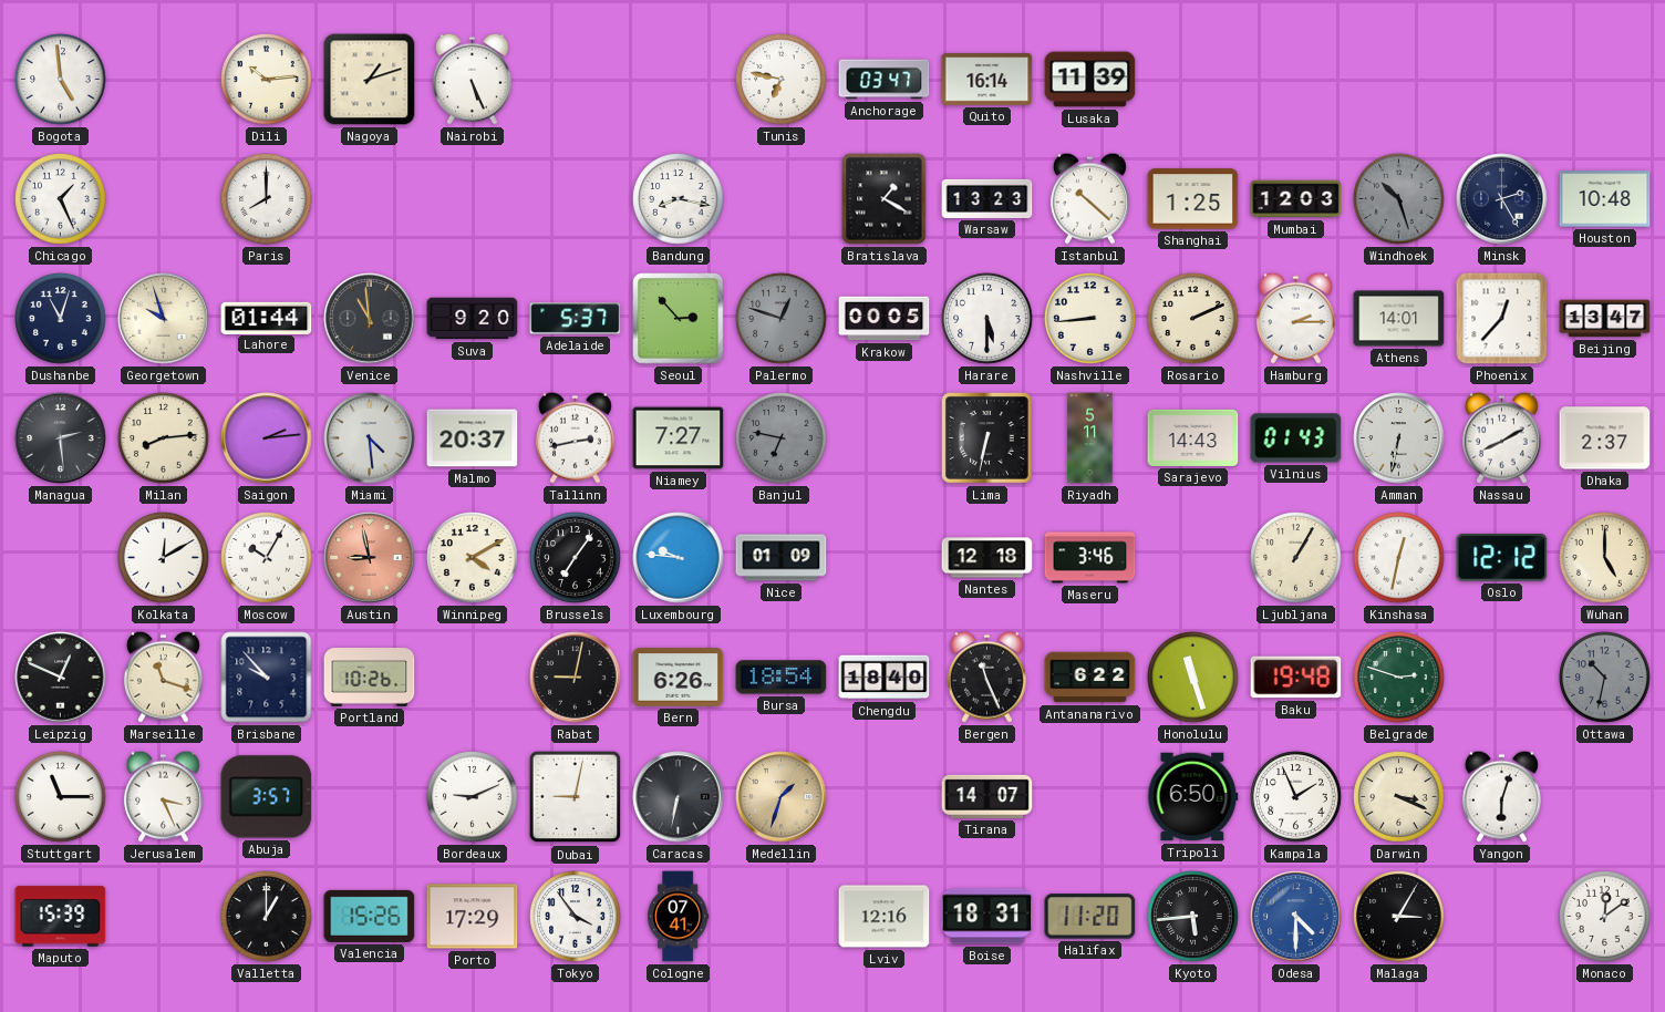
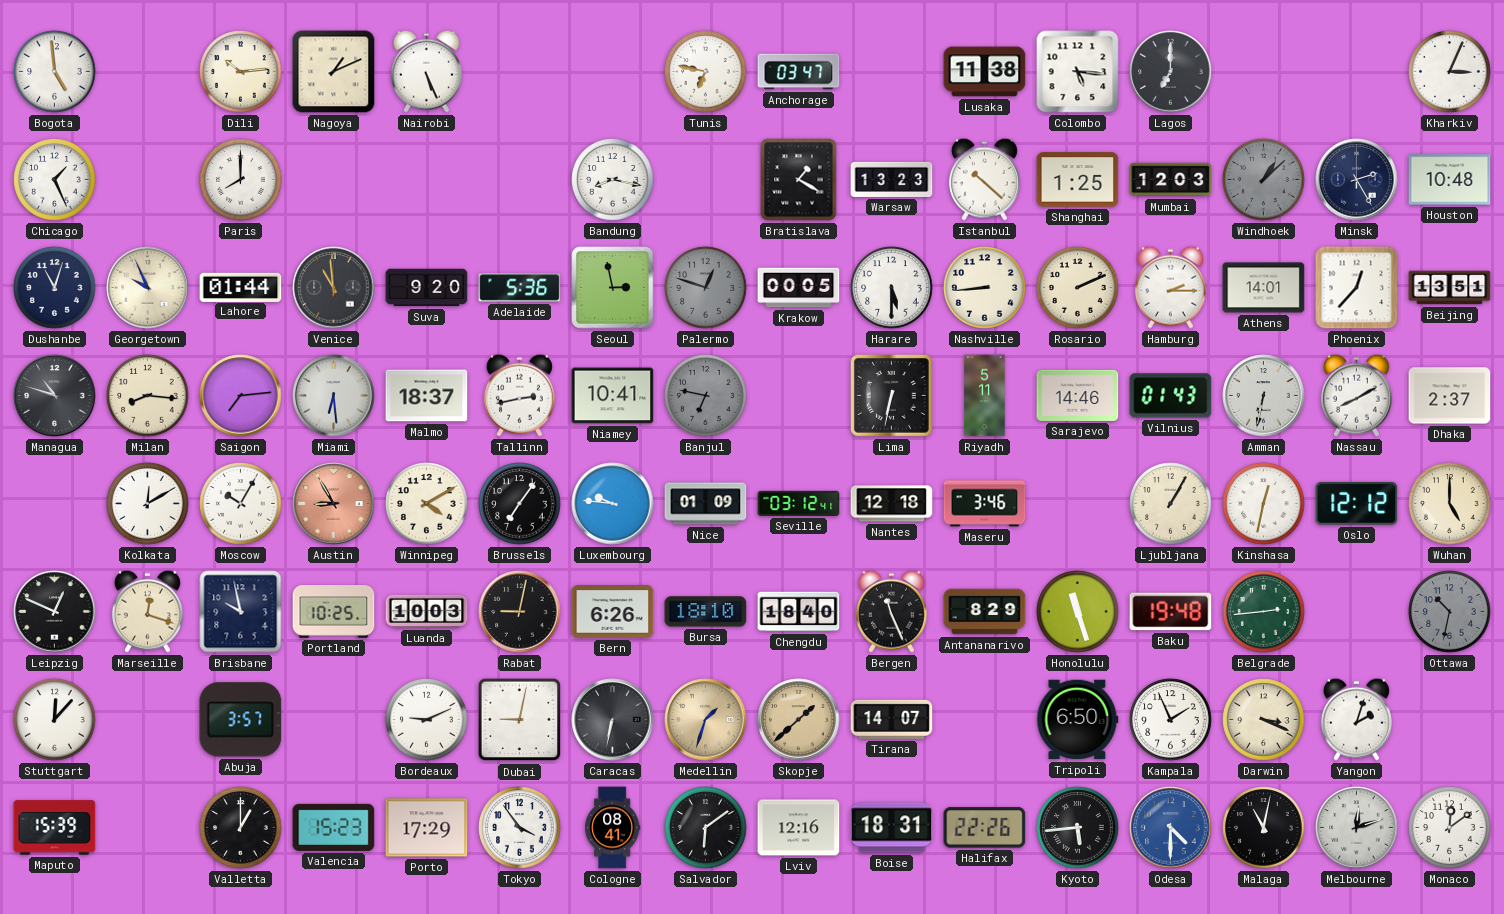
Nagoya: 1:12 -> 1:11
Quito: 16:14 -> none
Lusaka: 11:39 -> 11:38
Colombo: none -> 5:16
Lagos: none -> 7:00
Kharkiv: none -> 3:04
Windhoek: 10:27 -> 1:08
Georgetown: 9:57 -> 9:56
Adelaide: 5:37 -> 5:36
Seoul: 2:53 -> 2:58
Beijing: 13:47 -> 13:51
Managua: 2:29 -> 10:48
Milan: 8:14 -> 8:16
Saigon: 2:14 -> 7:14
Miami: 4:29 -> 6:29
Malmo: 20:37 -> 18:37
Niamey: 7:27 -> 10:41
Sarajevo: 14:43 -> 14:46
Austin: 8:58 -> 8:55
Seville: none -> 03:12
Marseille: 11:18 -> 12:18
Brisbane: 9:53 -> 9:58
Portland: 10:26 -> 10:25
Luanda: none -> 10:03
Bursa: 18:54 -> 18:10
Antananarivo: 6:22 -> 8:29
Belgrade: 2:48 -> 2:44
Stuttgart: 11:15 -> 12:07
Jerusalem: 3:26 -> none
Skopje: none -> 1:38
Yangon: 6:03 -> 2:03
Valencia: 15:26 -> 15:23
Cologne: 07:41 -> 08:41
Salvador: none -> 6:09
Halifax: 11:20 -> 22:26
Malaga: 3:05 -> 11:02
Melbourne: none -> 12:12
